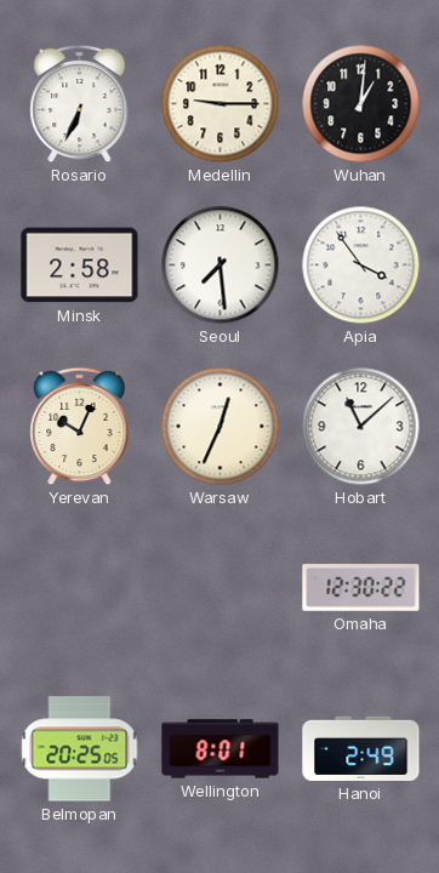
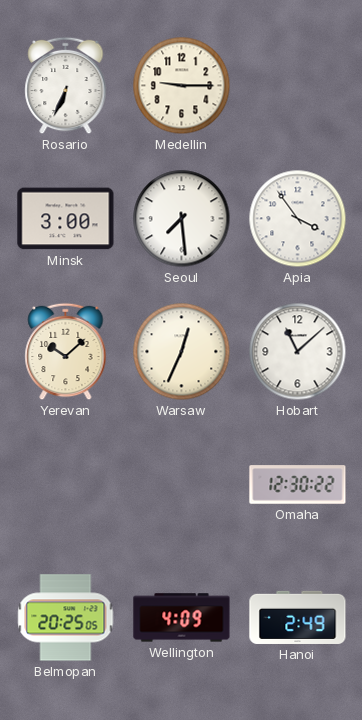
Wuhan: 1:01 -> none
Minsk: 2:58 -> 3:00
Yerevan: 10:04 -> 10:08
Wellington: 8:01 -> 4:09
